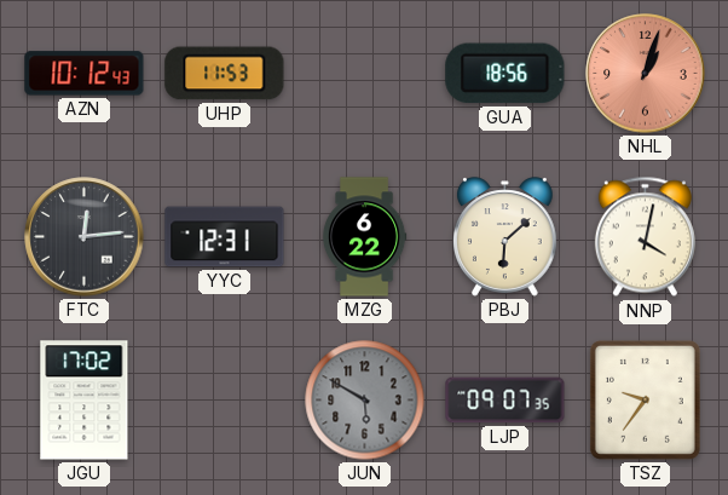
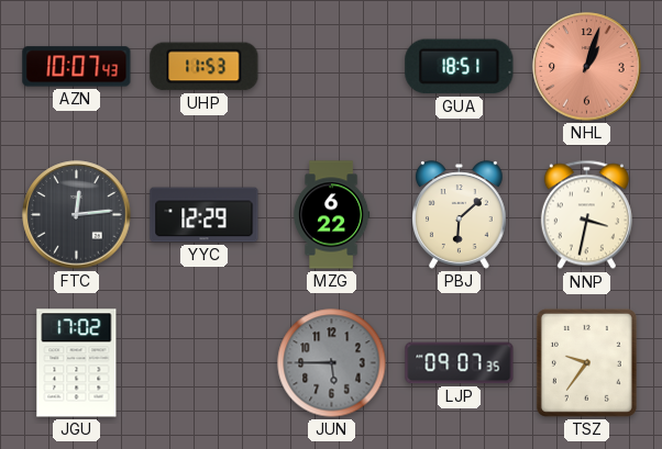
AZN: 10:12 -> 10:07
GUA: 18:56 -> 18:51
YYC: 12:31 -> 12:29
NNP: 4:02 -> 3:32
JUN: 5:50 -> 5:45
